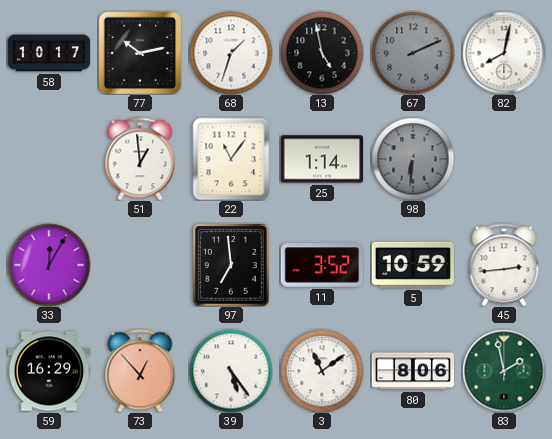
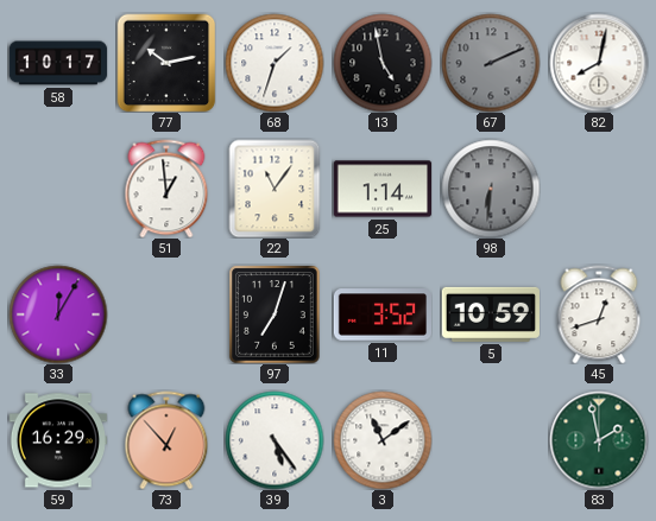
97: 6:59 -> 7:03
45: 2:44 -> 12:42
80: 8:06 -> none
